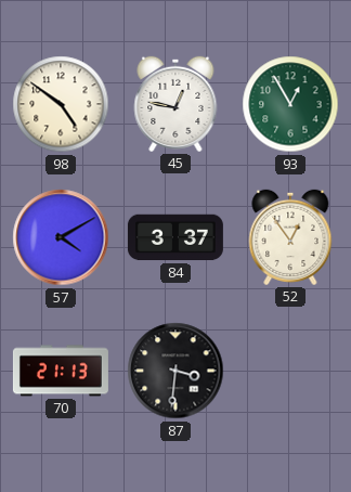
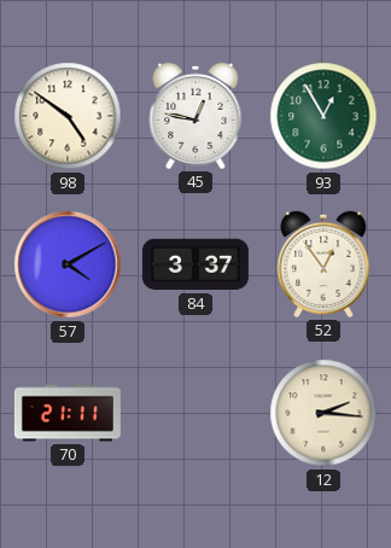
70: 21:13 -> 21:11
87: 3:31 -> none
12: none -> 2:16
